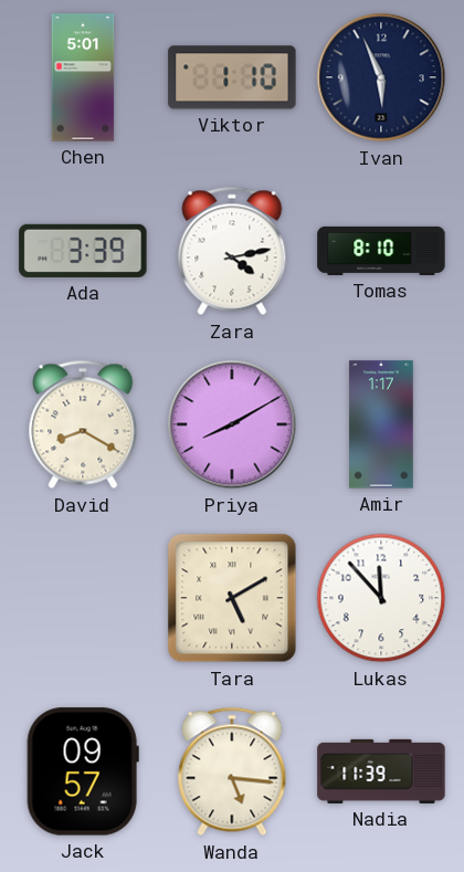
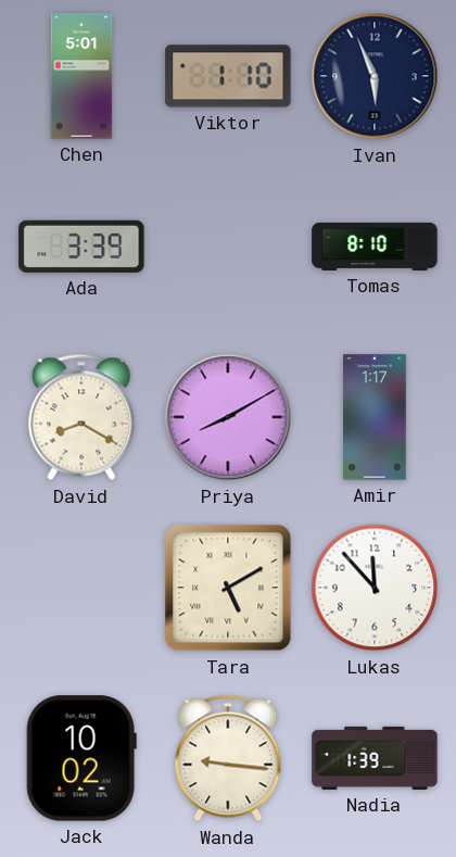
Zara: 4:13 -> none
Jack: 09:57 -> 10:02
Wanda: 5:16 -> 9:16
Nadia: 11:39 -> 1:39
